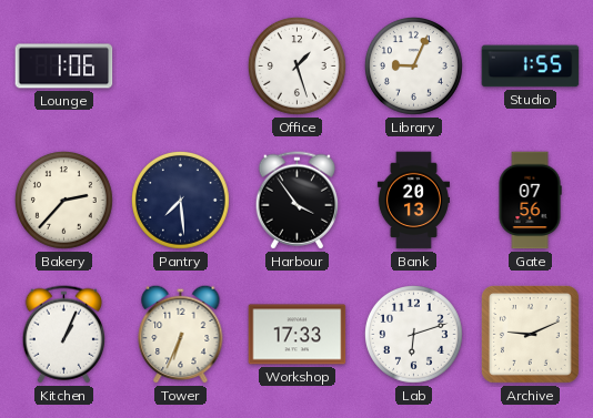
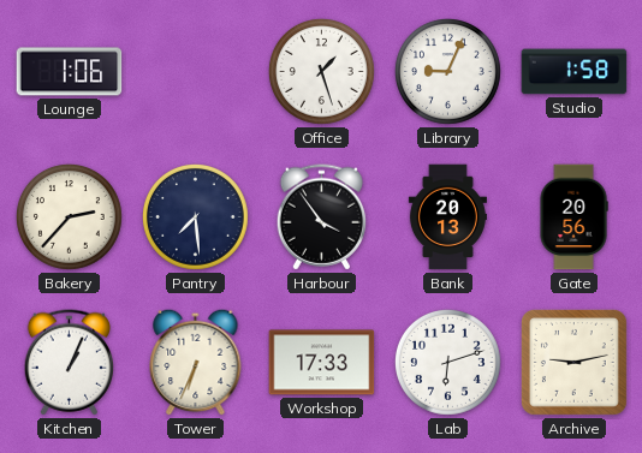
Studio: 1:55 -> 1:58
Gate: 07:56 -> 20:56
Archive: 9:11 -> 9:13
